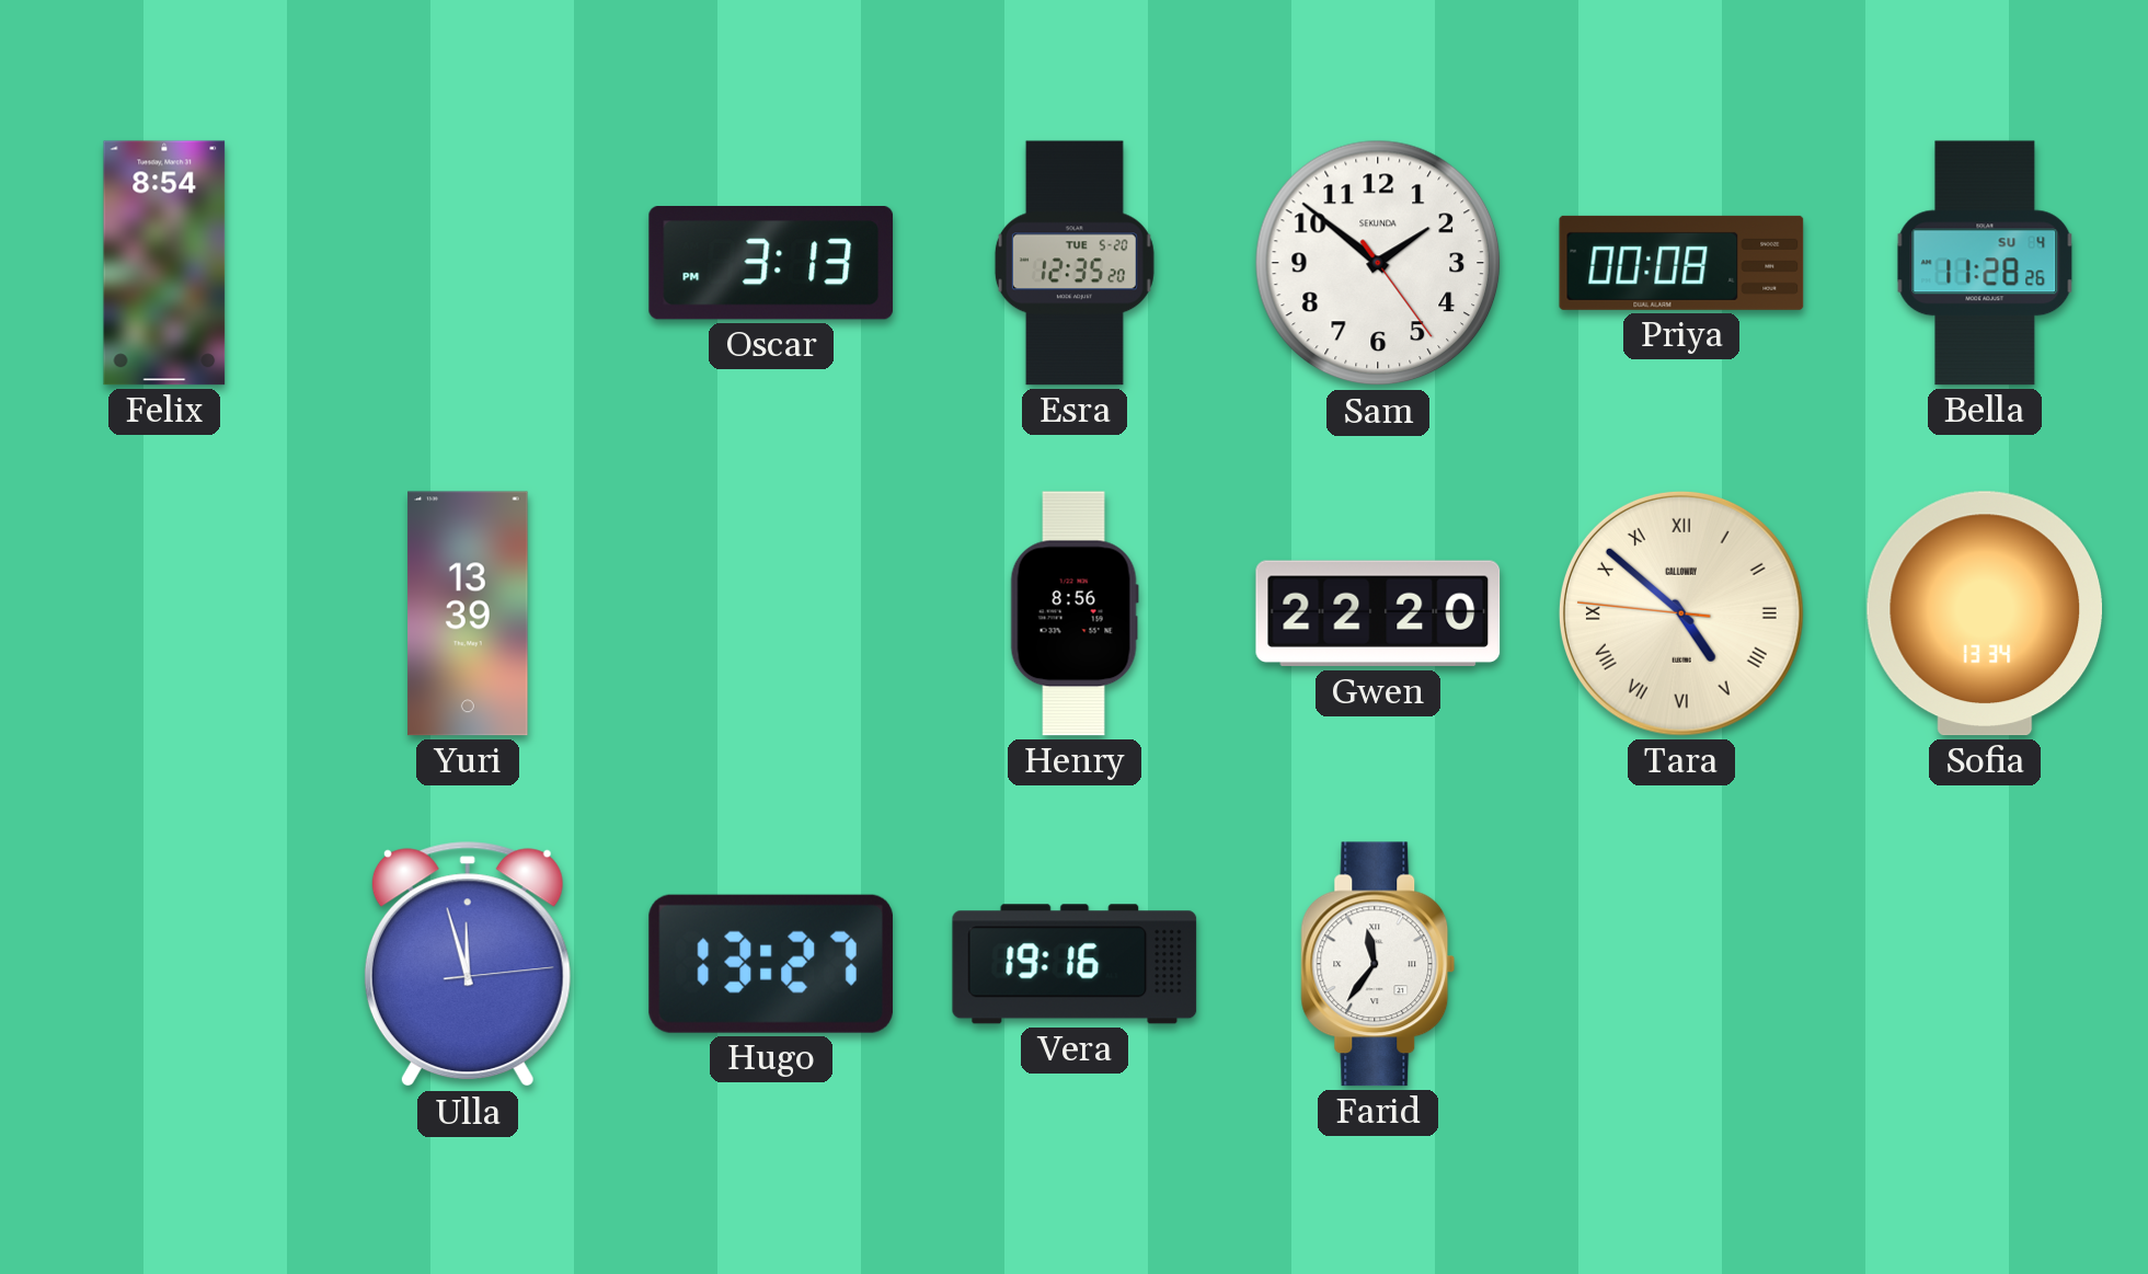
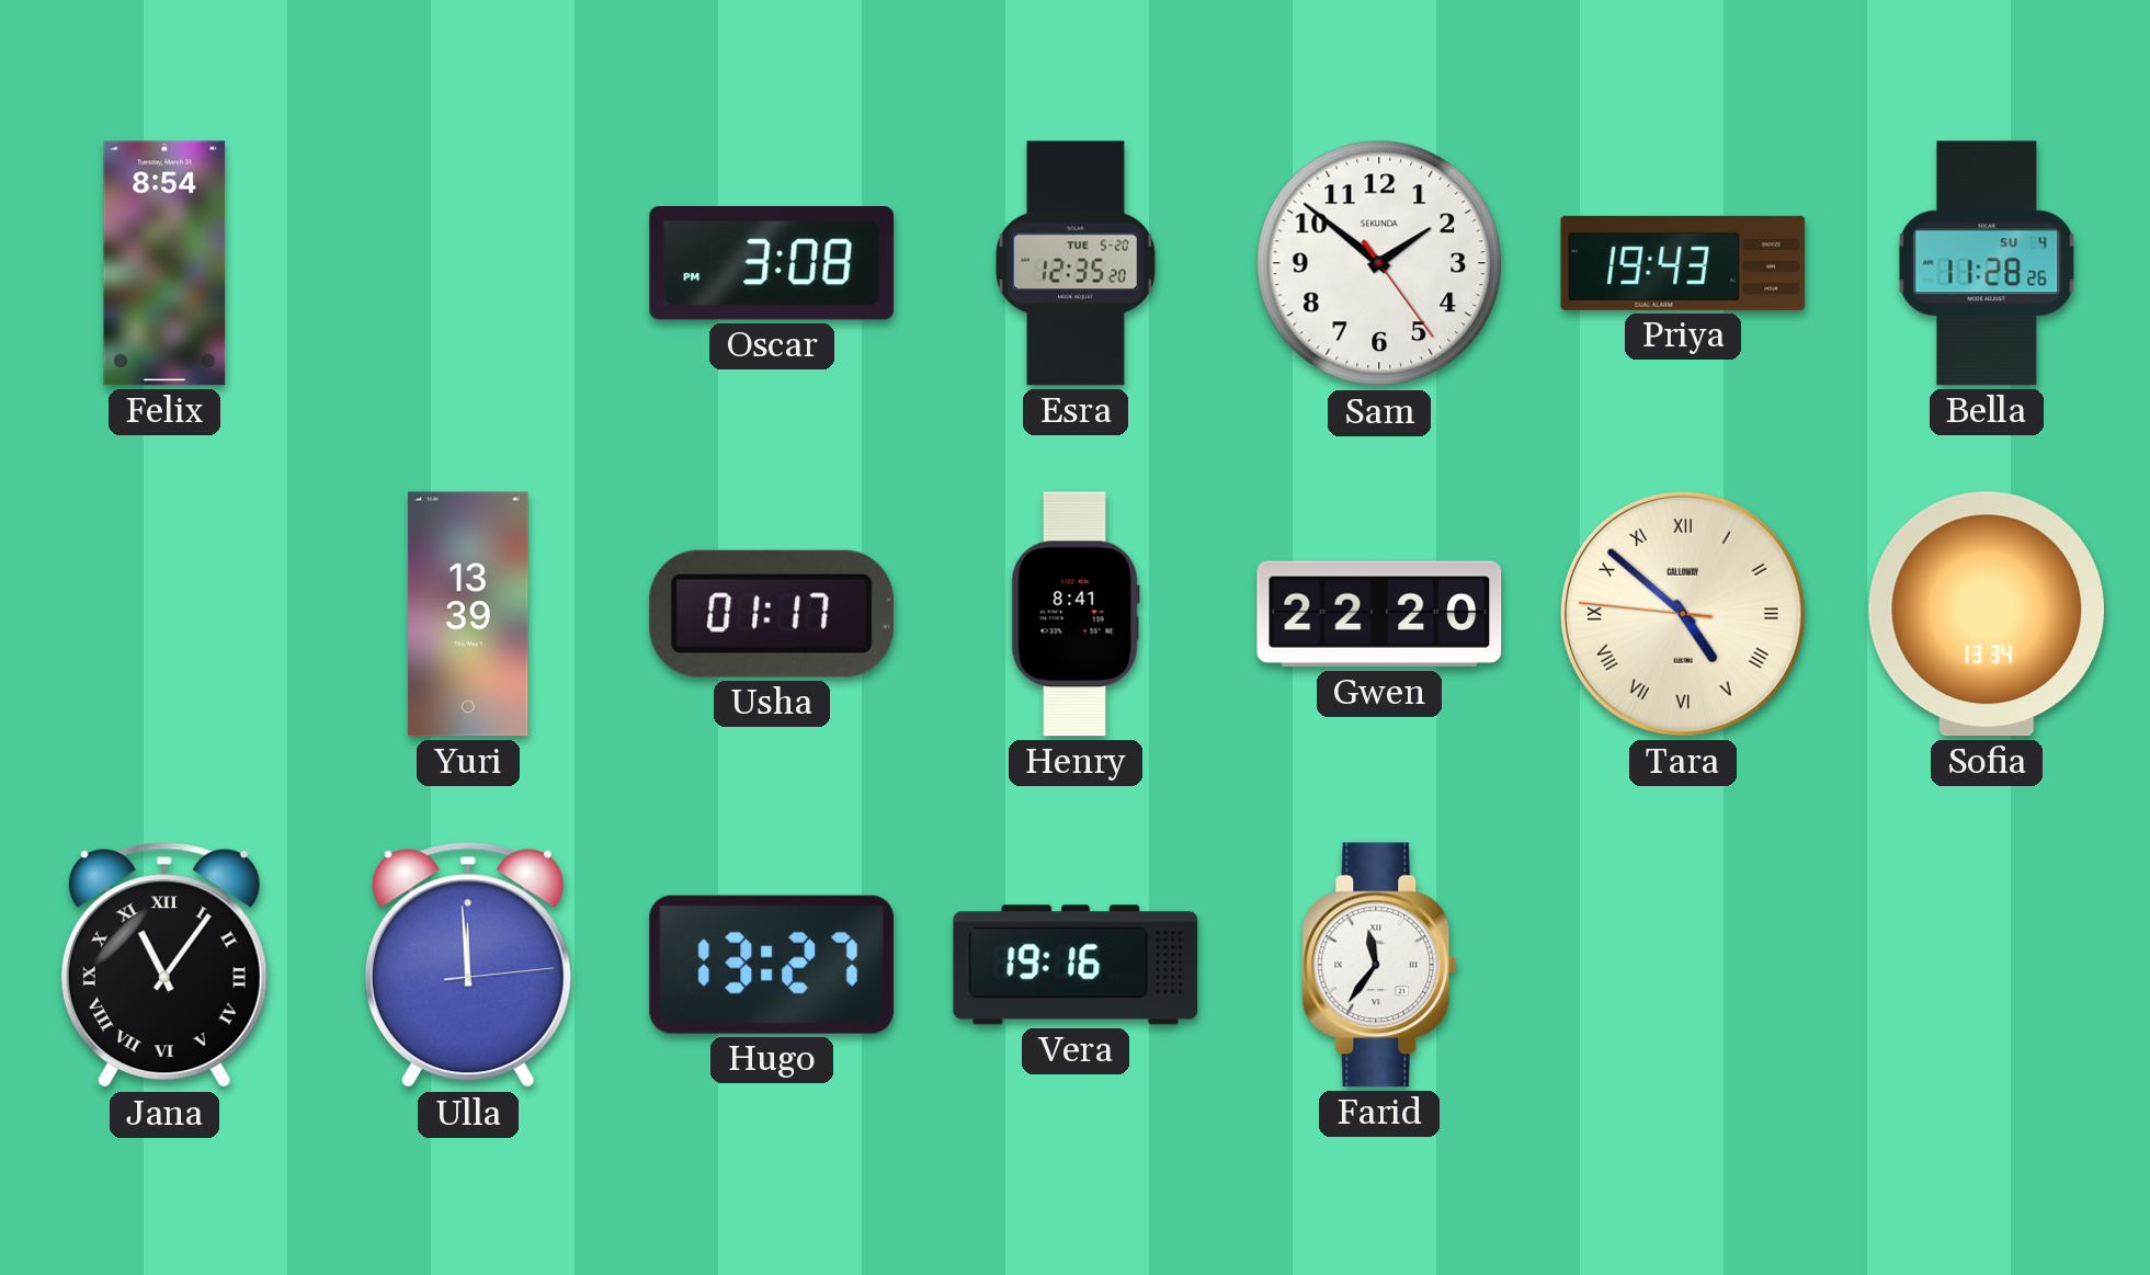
Oscar: 3:13 -> 3:08
Priya: 00:08 -> 19:43
Usha: none -> 01:17
Henry: 8:56 -> 8:41
Jana: none -> 11:06
Ulla: 11:57 -> 11:59
